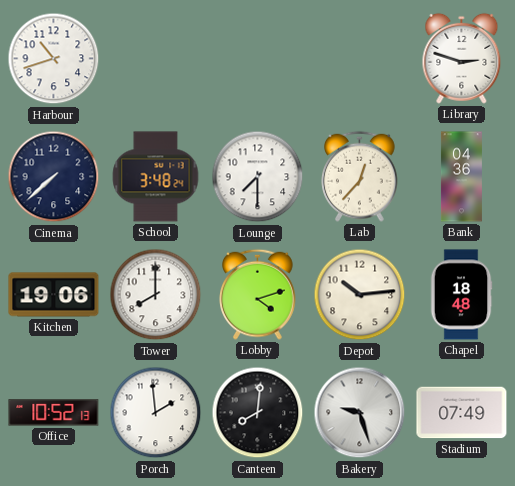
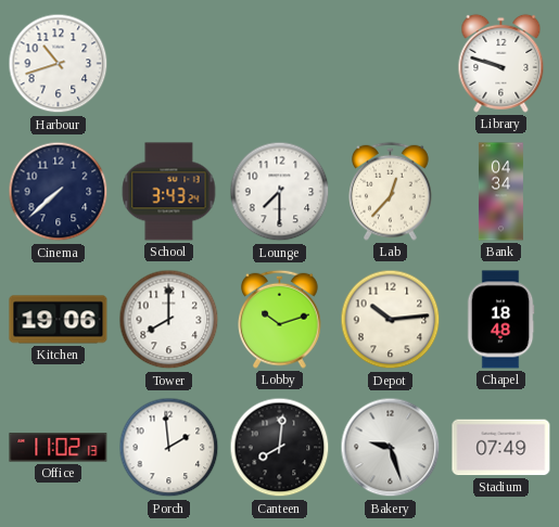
Library: 2:48 -> 9:48
School: 3:48 -> 3:43
Bank: 04:36 -> 04:34
Lobby: 4:12 -> 10:12
Office: 10:52 -> 11:02
